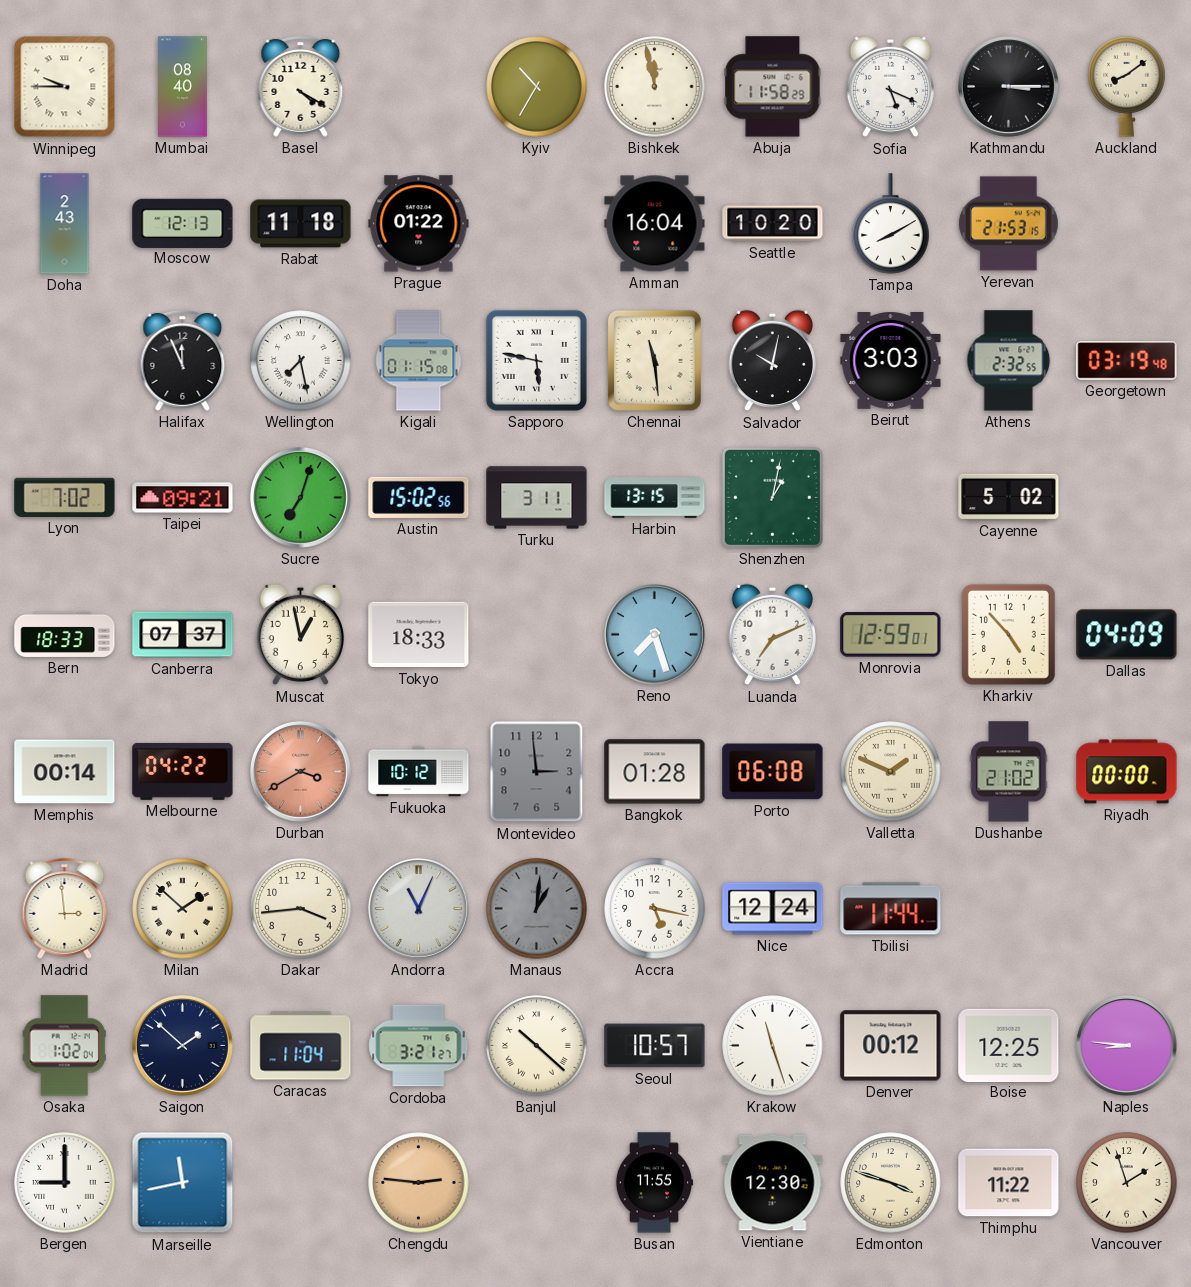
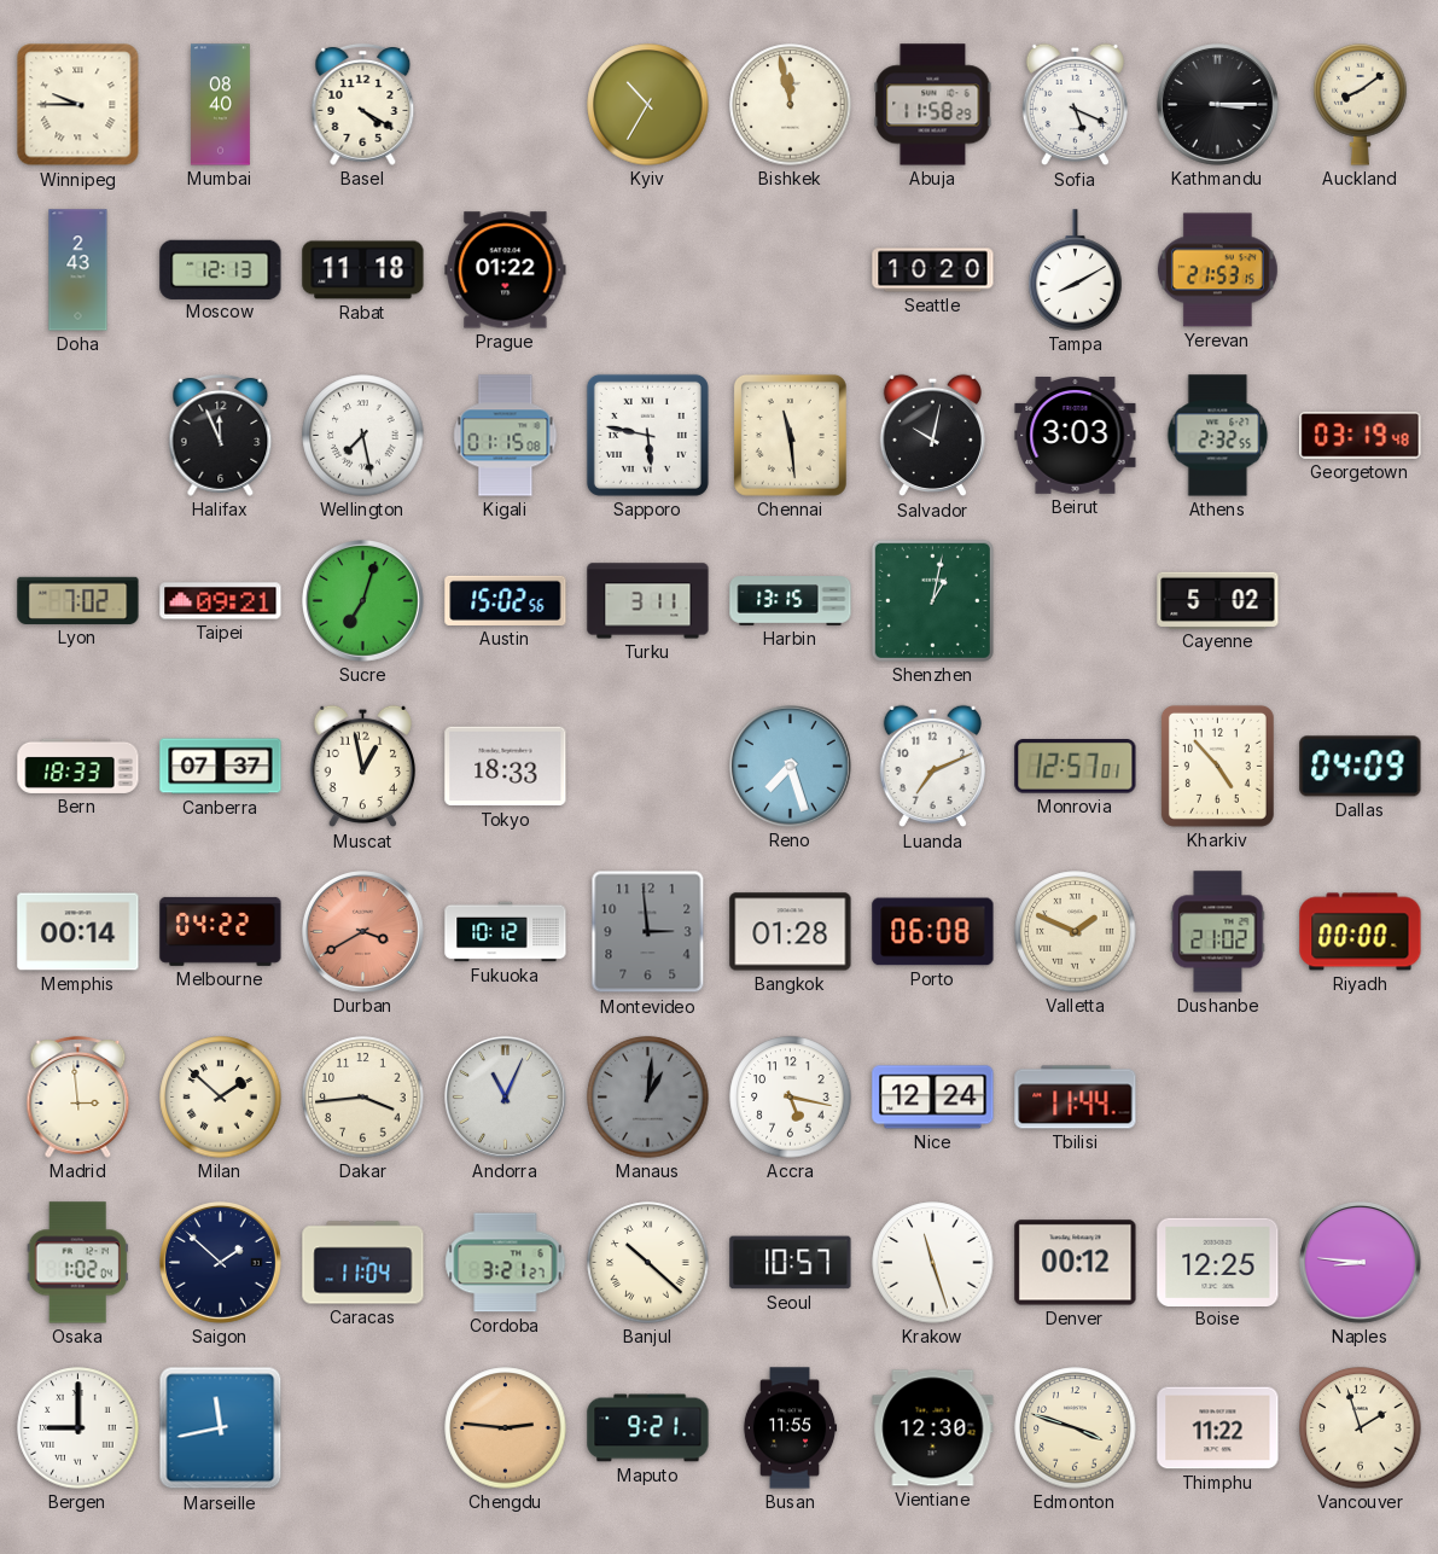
Amman: 16:04 -> none
Monrovia: 12:59 -> 12:57
Maputo: none -> 9:21
